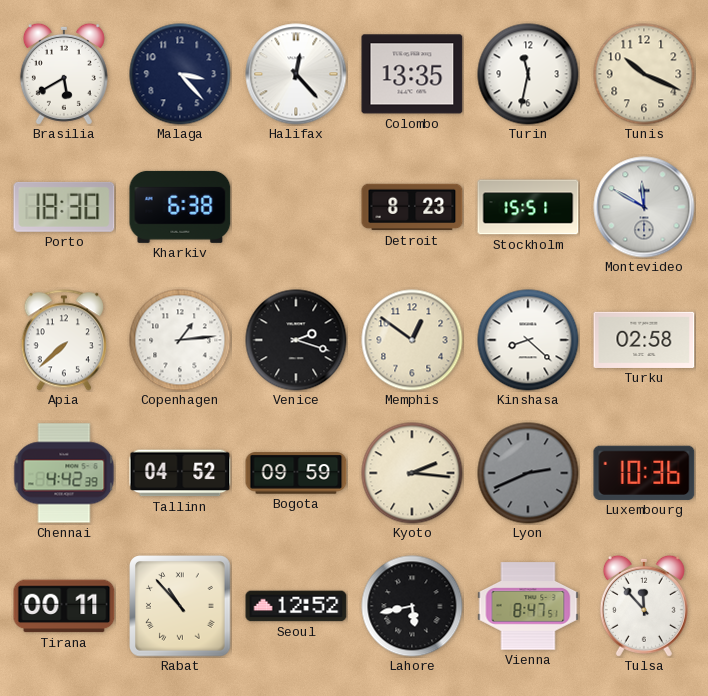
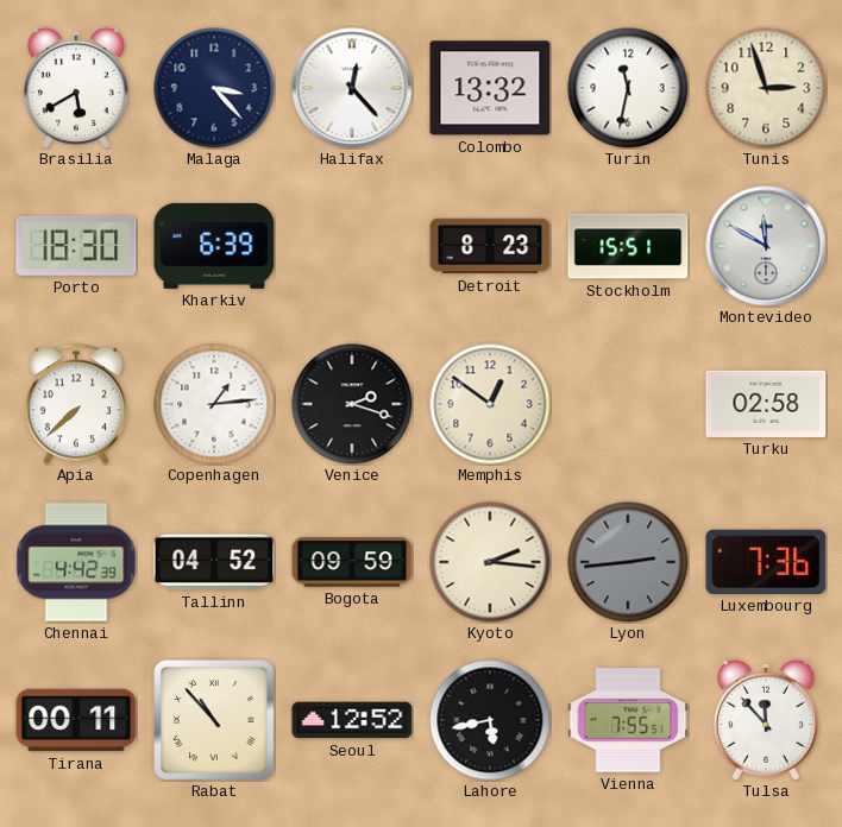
Colombo: 13:35 -> 13:32
Tunis: 10:19 -> 2:57
Kharkiv: 6:38 -> 6:39
Kinshasa: 8:22 -> none
Lyon: 2:41 -> 2:44
Luxembourg: 10:36 -> 7:36
Vienna: 8:47 -> 7:55
